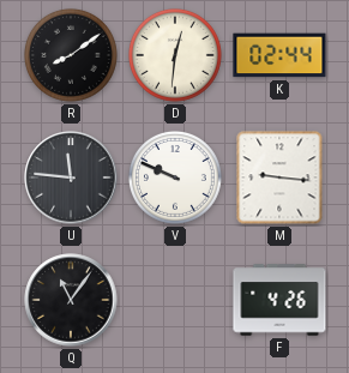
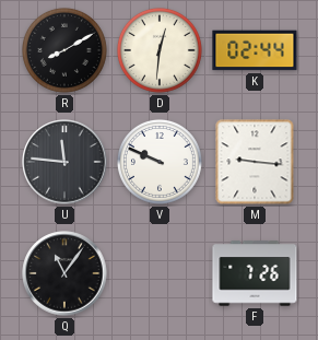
R: 8:09 -> 8:10
F: 4:26 -> 7:26
